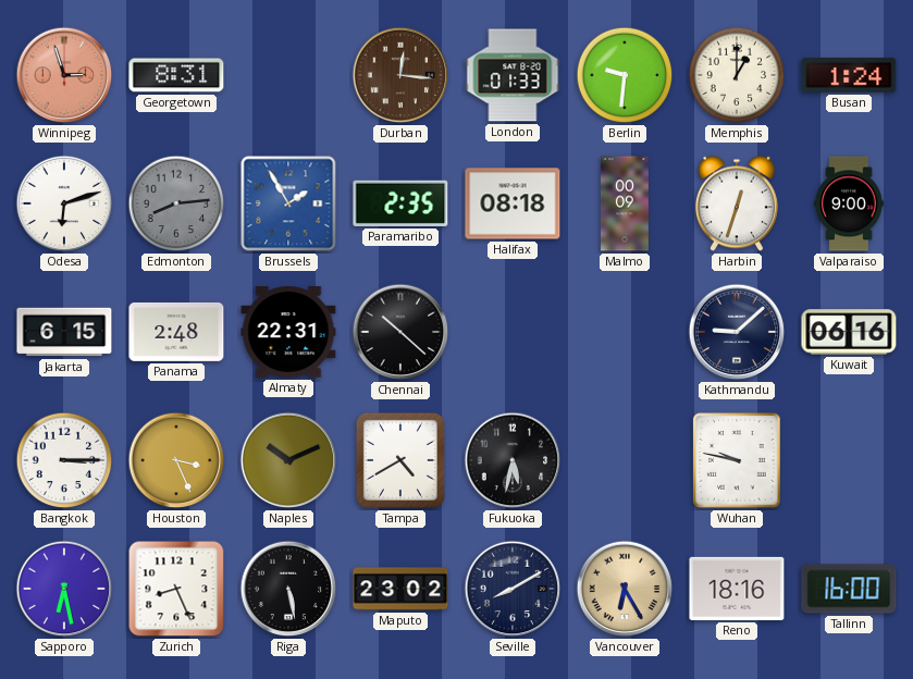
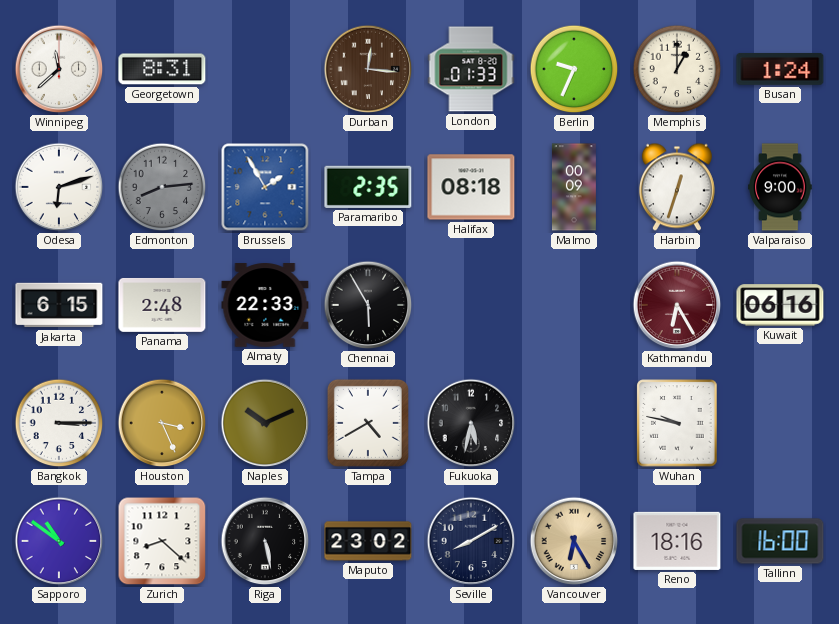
Winnipeg: 2:57 -> 11:38
Winnipeg dial: salmon -> white
Berlin: 9:31 -> 9:34
Almaty: 22:31 -> 22:33
Chennai: 10:22 -> 5:55
Kathmandu: 9:08 -> 6:25
Kathmandu dial: navy -> burgundy
Sapporo: 6:28 -> 10:51
Zurich: 8:26 -> 8:22
